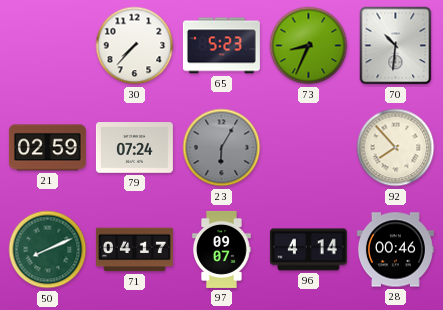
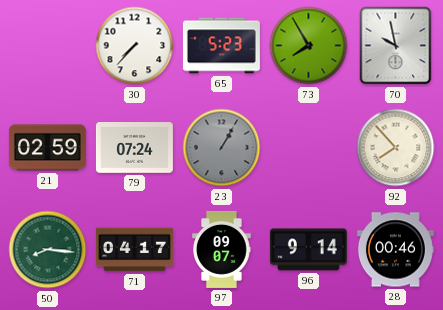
73: 8:34 -> 7:55
70: 10:31 -> 9:58
23: 6:05 -> 1:05
50: 8:11 -> 8:16
96: 4:14 -> 9:14
